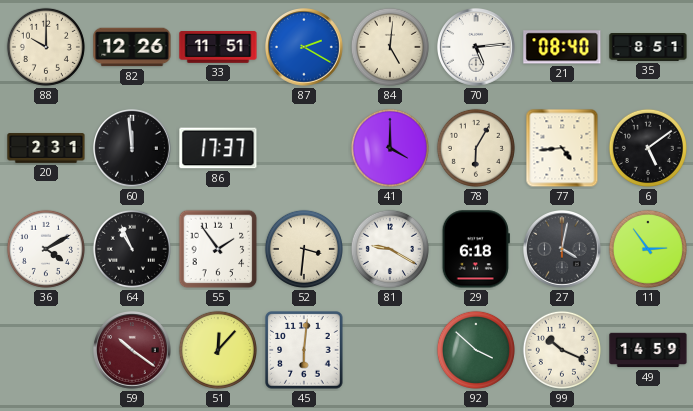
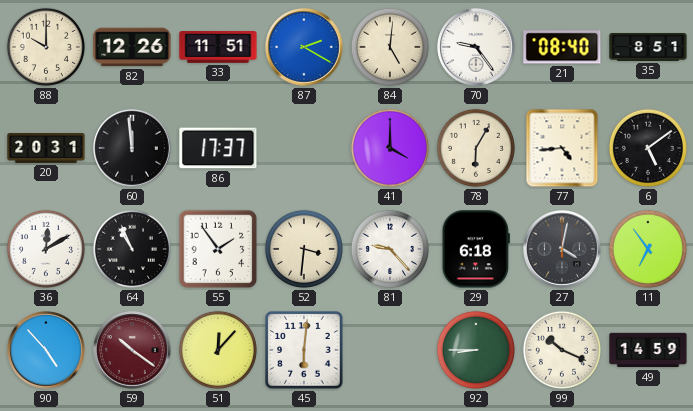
70: 5:14 -> 9:24
20: 2:31 -> 20:31
36: 4:10 -> 12:10
81: 9:20 -> 9:23
11: 2:54 -> 6:54
90: none -> 4:53
92: 3:52 -> 8:45
